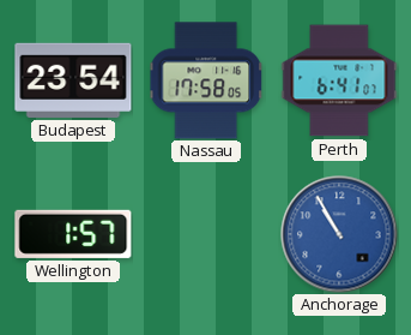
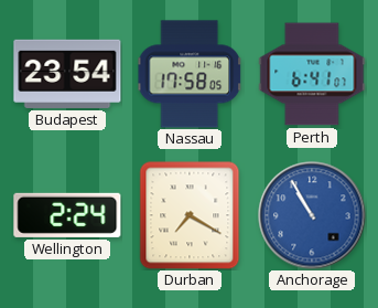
Wellington: 1:57 -> 2:24
Durban: none -> 7:20
